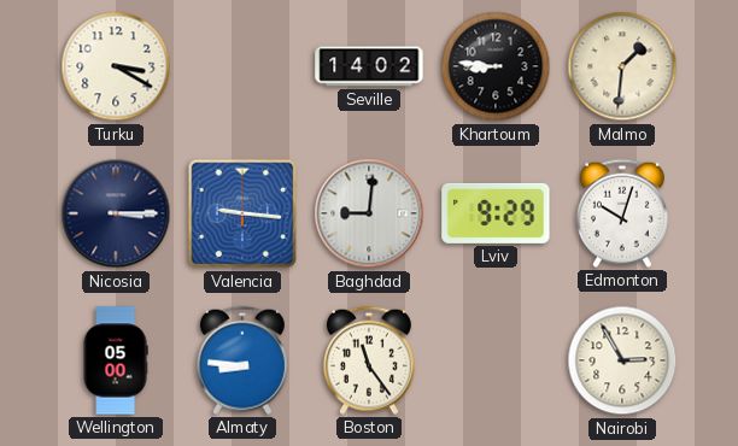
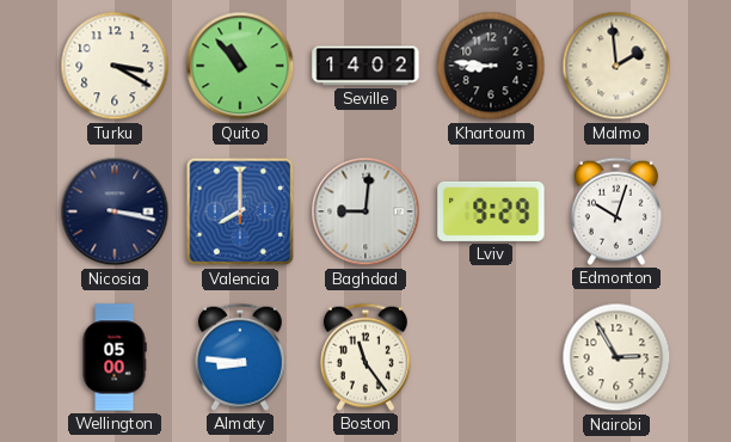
Quito: none -> 10:53
Malmo: 1:31 -> 1:59
Nicosia: 3:15 -> 3:17
Valencia: 9:16 -> 8:00
